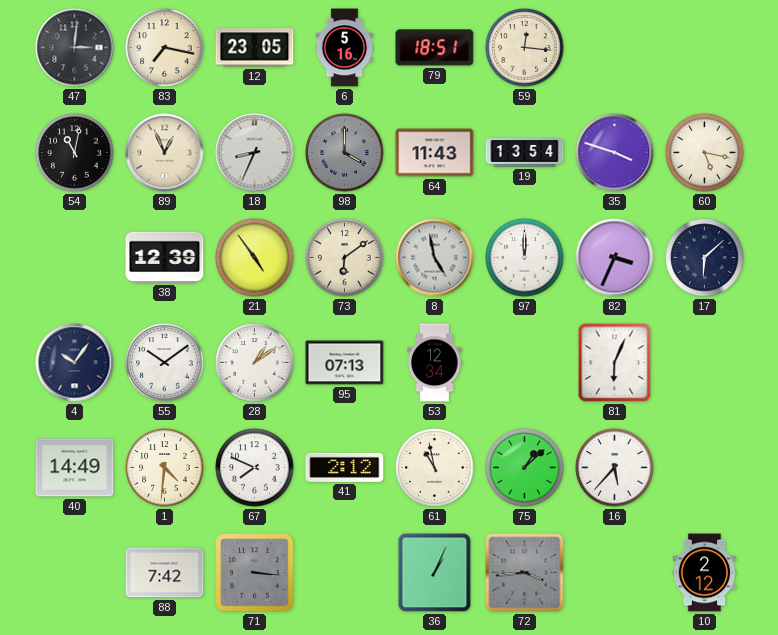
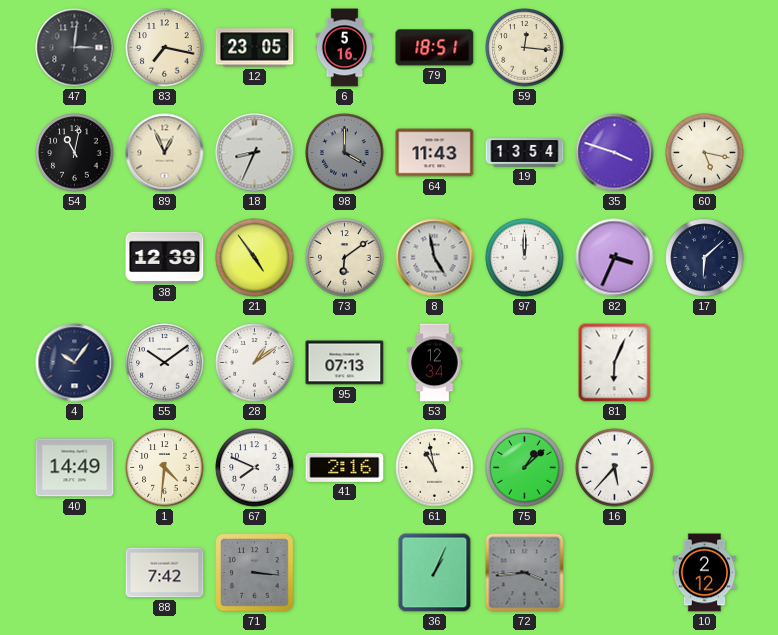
41: 2:12 -> 2:16
